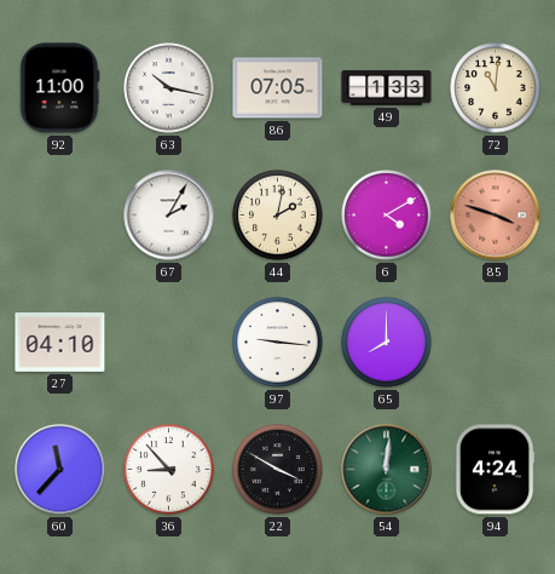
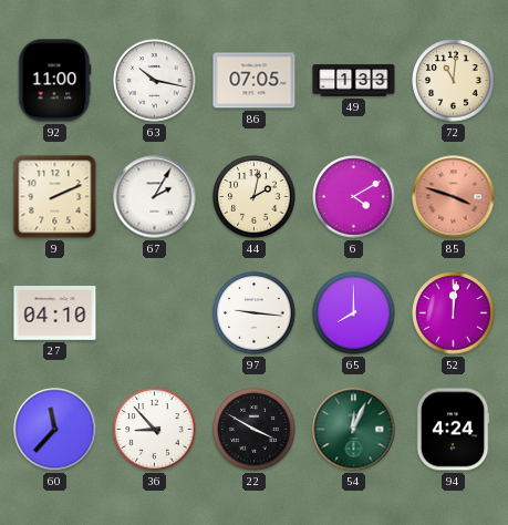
9: none -> 2:11
52: none -> 12:01
54: 12:01 -> 12:04
